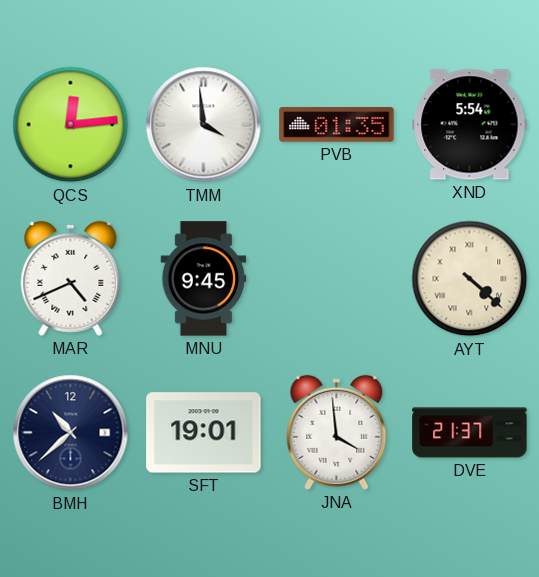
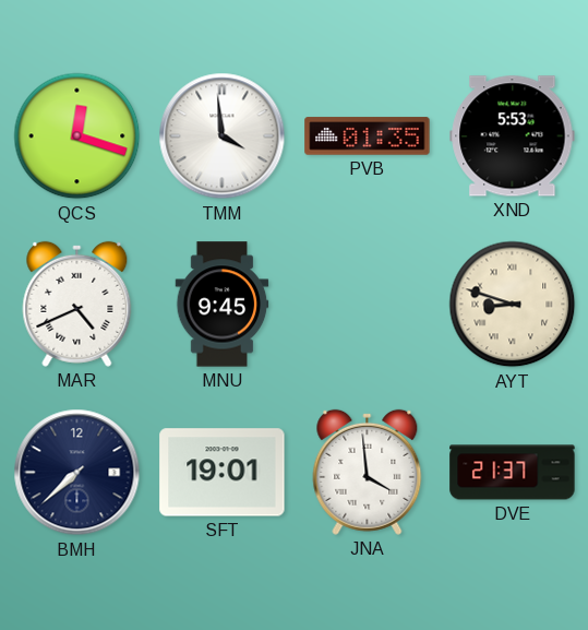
QCS: 12:14 -> 12:18
XND: 5:54 -> 5:53
AYT: 4:22 -> 8:48
BMH: 10:38 -> 7:38
